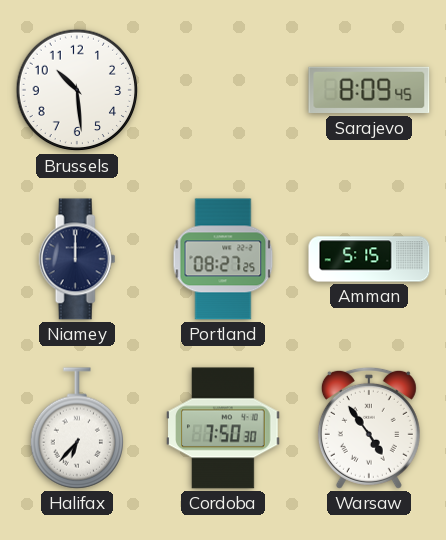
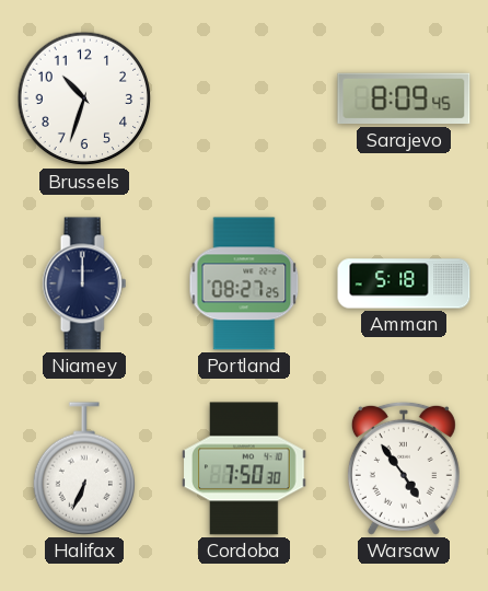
Brussels: 10:29 -> 10:33
Amman: 5:15 -> 5:18
Halifax: 6:37 -> 6:34
